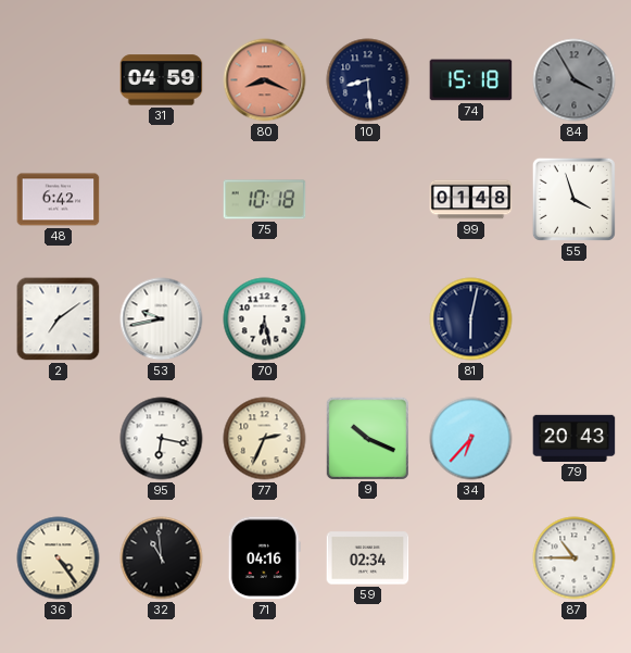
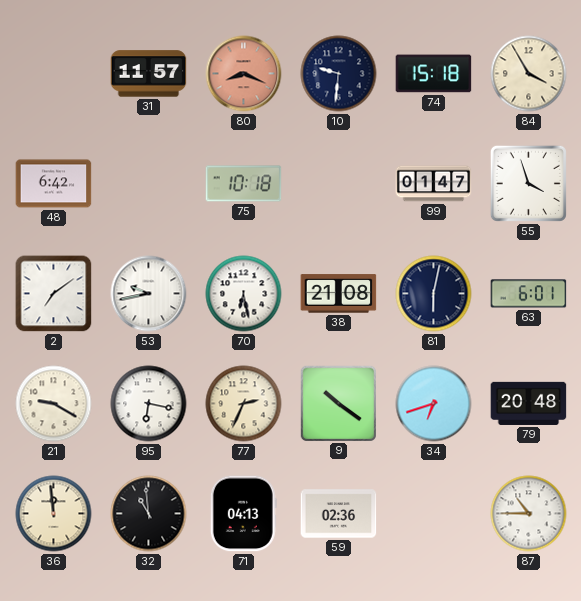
31: 04:59 -> 11:57
10: 8:29 -> 9:31
84 dial: grey -> cream
99: 01:48 -> 01:47
38: none -> 21:08
63: none -> 6:01
21: none -> 9:20
9: 10:19 -> 10:21
34: 6:37 -> 6:42
79: 20:43 -> 20:48
36: 4:24 -> 11:59
71: 04:16 -> 04:13
59: 02:34 -> 02:36
